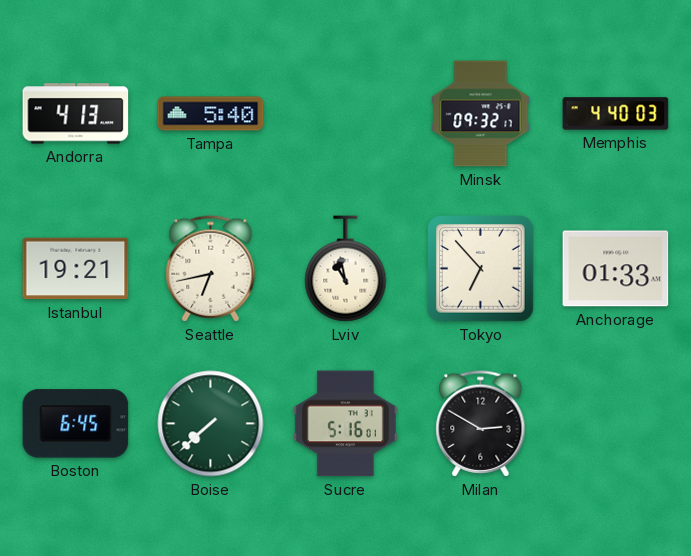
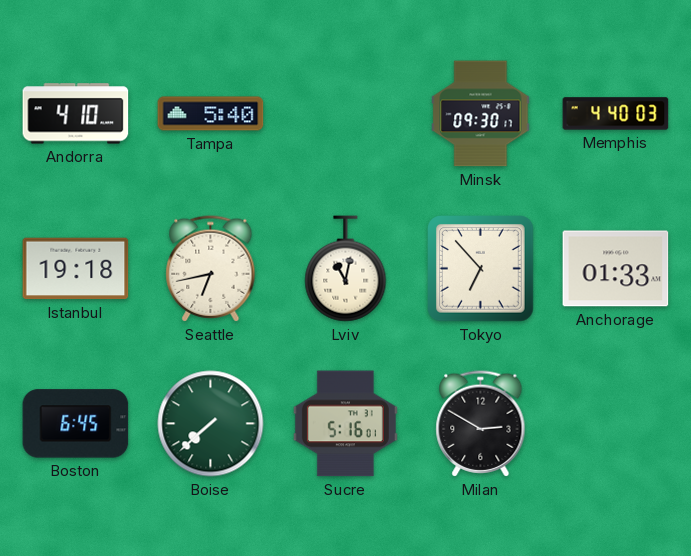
Andorra: 4:13 -> 4:10
Minsk: 09:32 -> 09:30
Istanbul: 19:21 -> 19:18
Lviv: 10:58 -> 11:02
